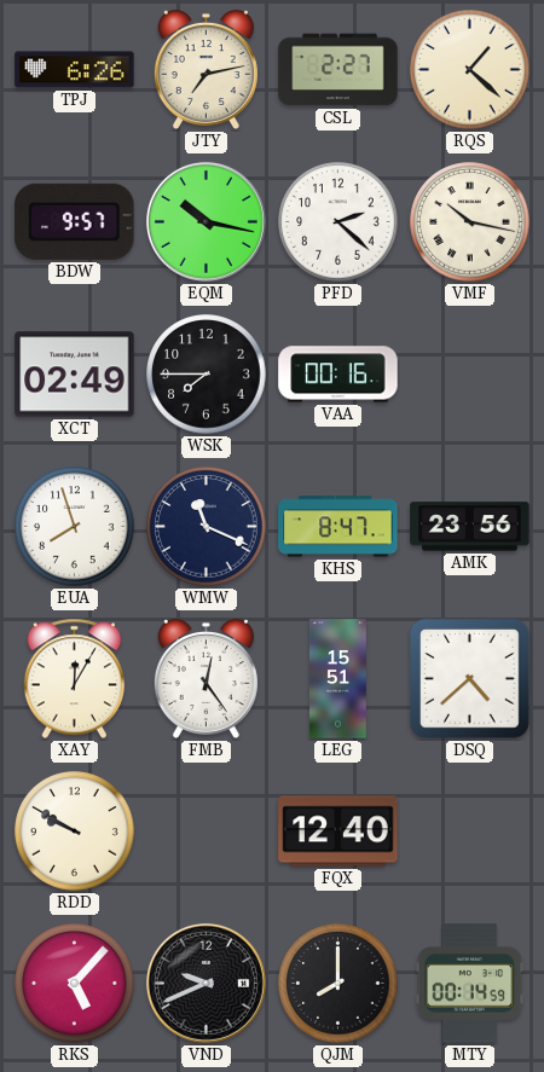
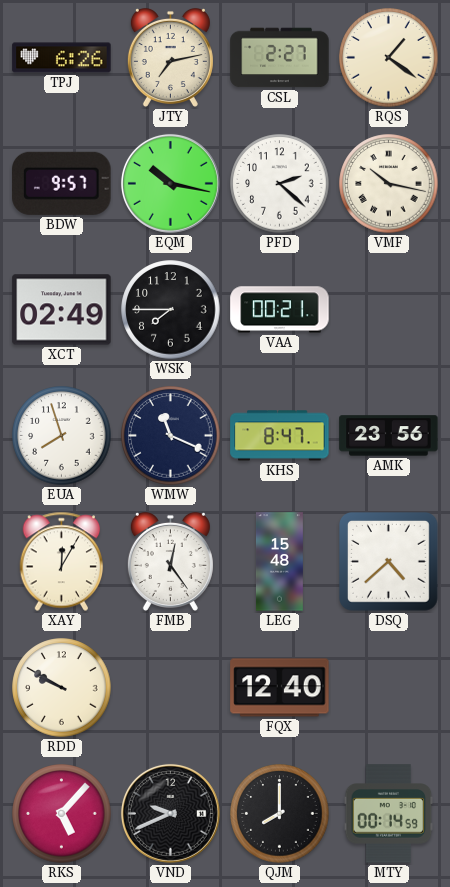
RQS: 1:22 -> 1:21
VAA: 00:16 -> 00:21
LEG: 15:51 -> 15:48
